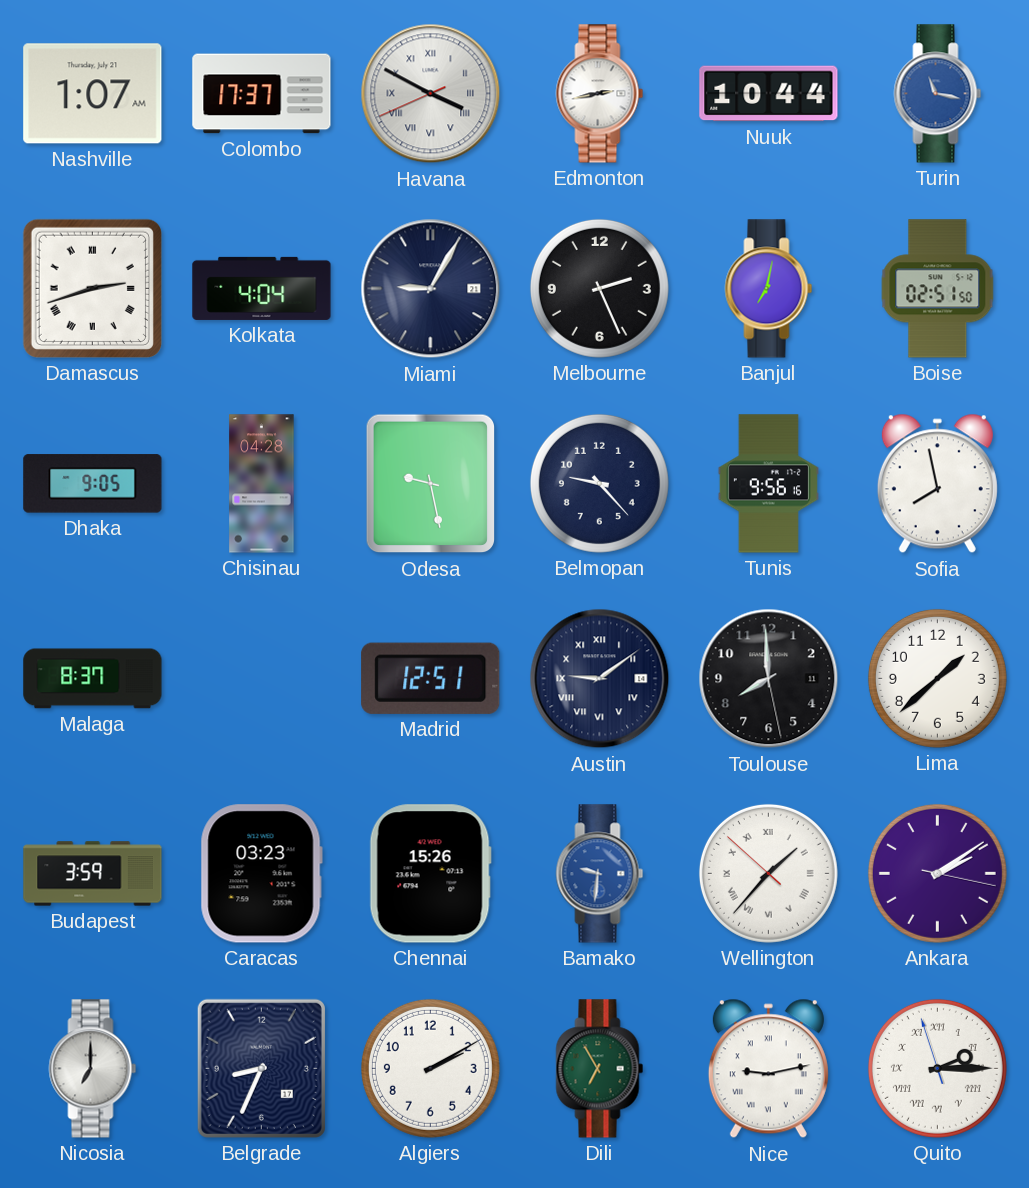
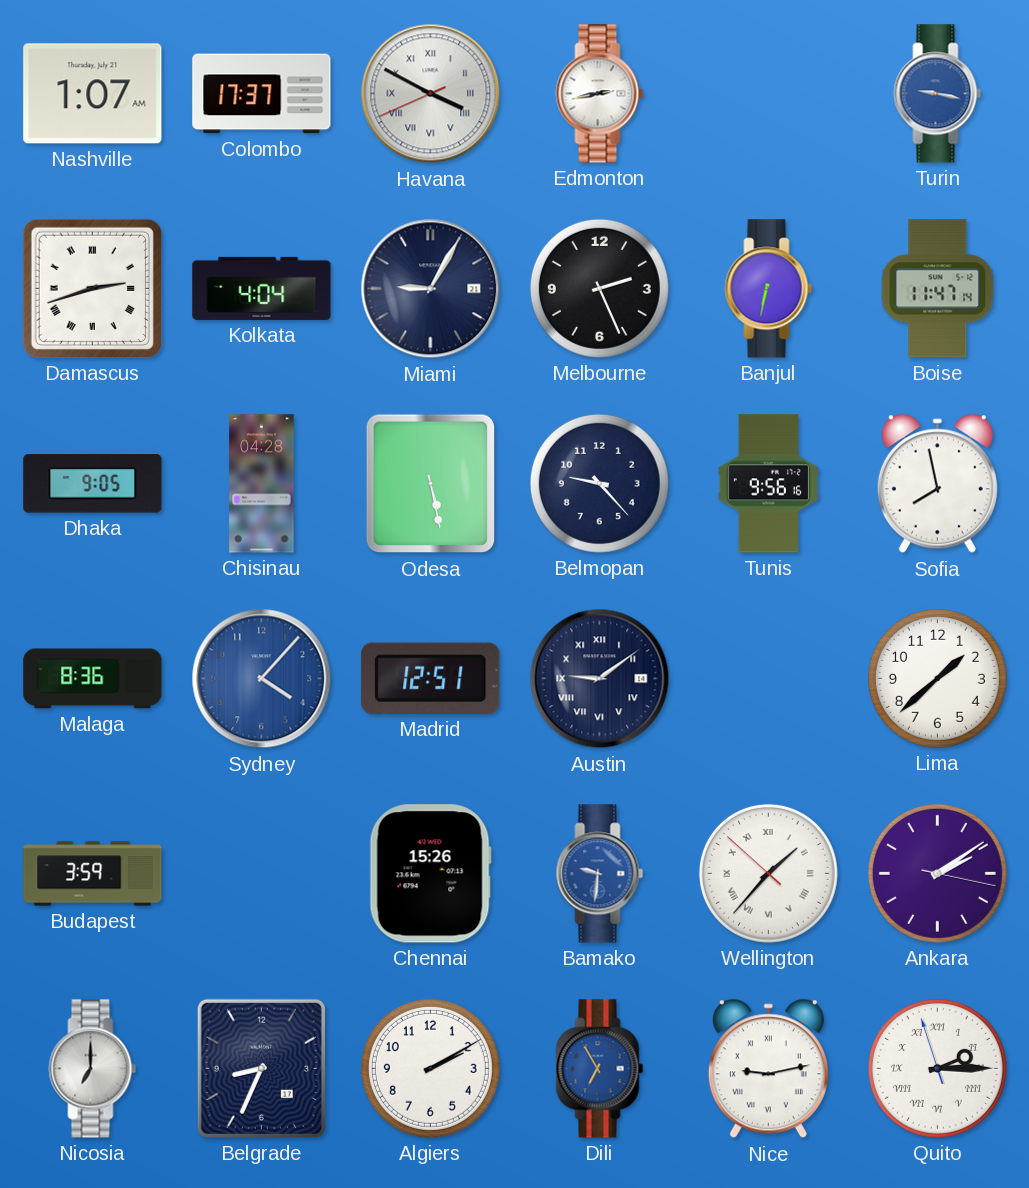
Nuuk: 10:44 -> none
Turin: 11:17 -> 9:17
Banjul: 7:02 -> 6:32
Boise: 02:51 -> 11:47
Odesa: 9:28 -> 5:28
Malaga: 8:37 -> 8:36
Sydney: none -> 4:07
Toulouse: 7:59 -> none
Caracas: 03:23 -> none
Dili dial: green -> blue
